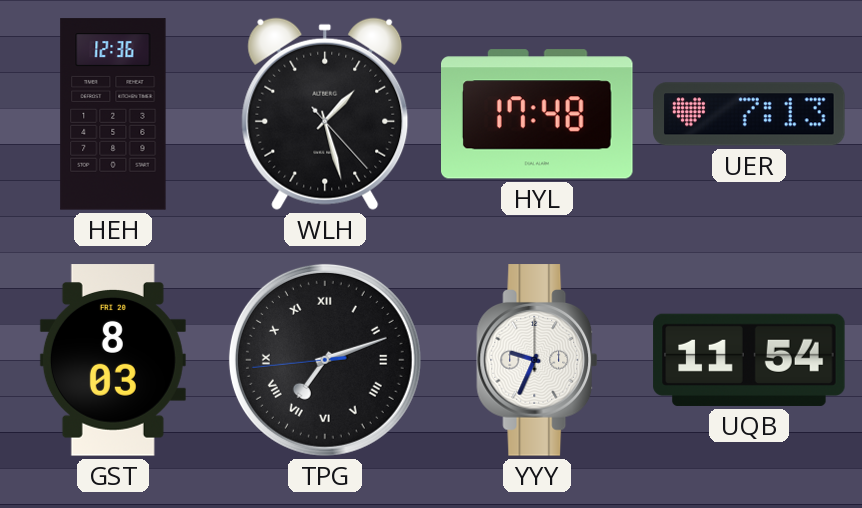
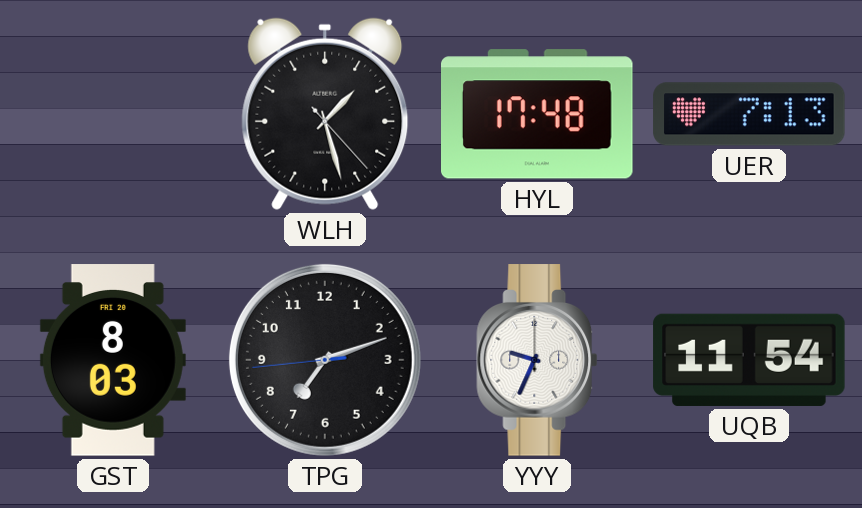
HEH: 12:36 -> none
TPG numerals: Roman -> Arabic
